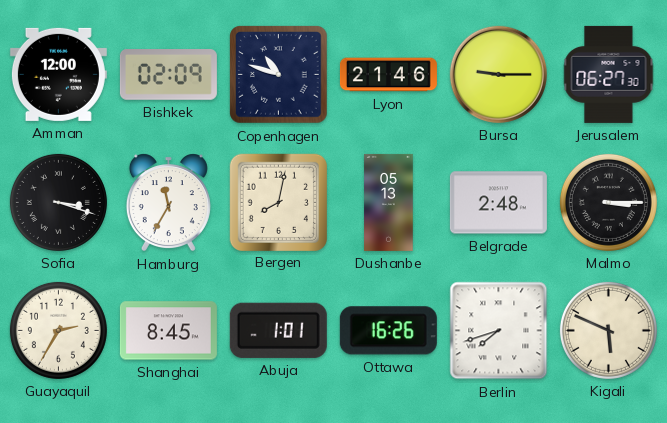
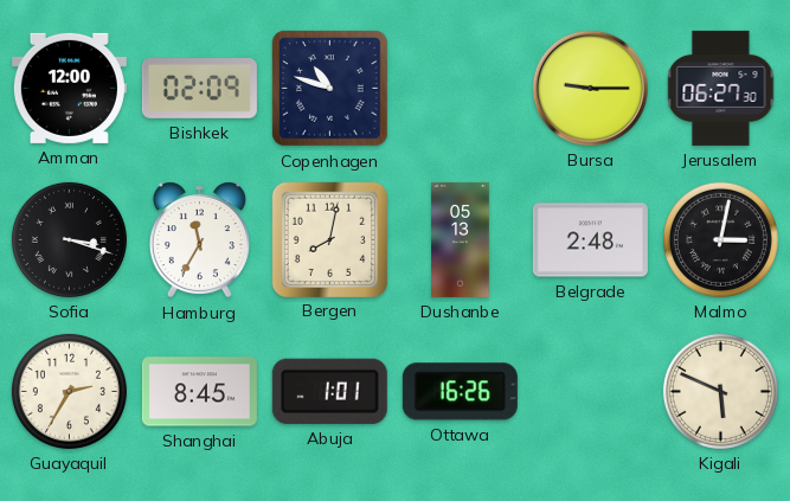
Lyon: 21:46 -> none
Malmo: 3:15 -> 3:02
Berlin: 7:42 -> none
